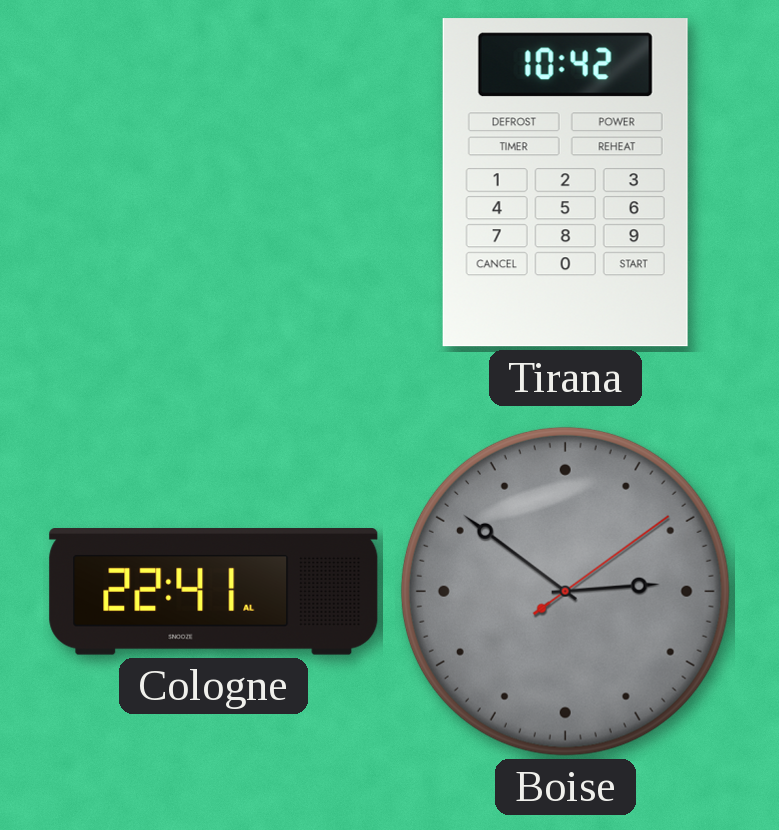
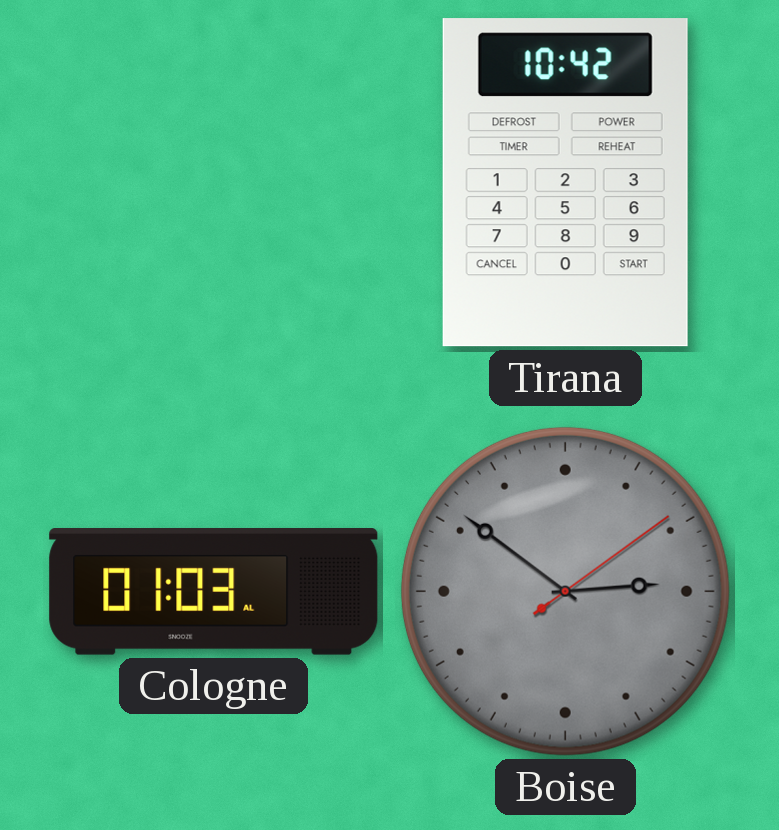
Cologne: 22:41 -> 01:03
